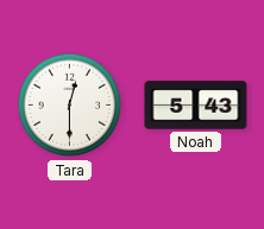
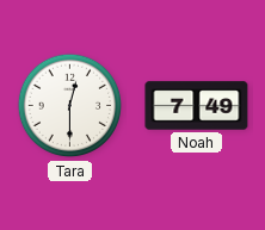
Noah: 5:43 -> 7:49
